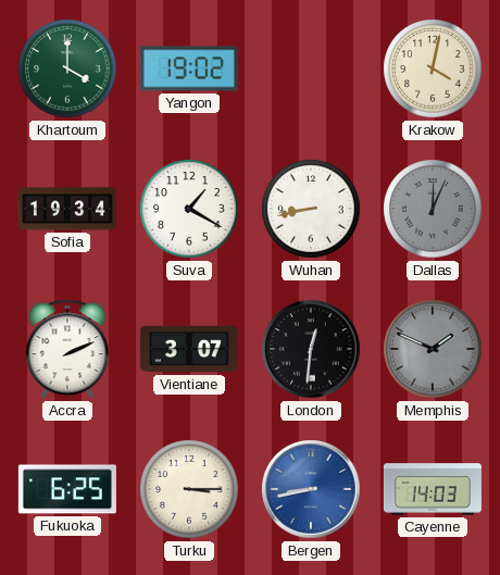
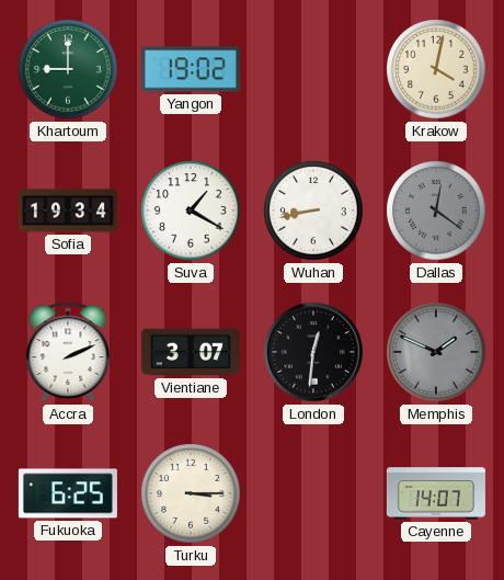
Khartoum: 4:00 -> 9:00
Dallas: 12:04 -> 12:21
Bergen: 8:43 -> none
Cayenne: 14:03 -> 14:07
